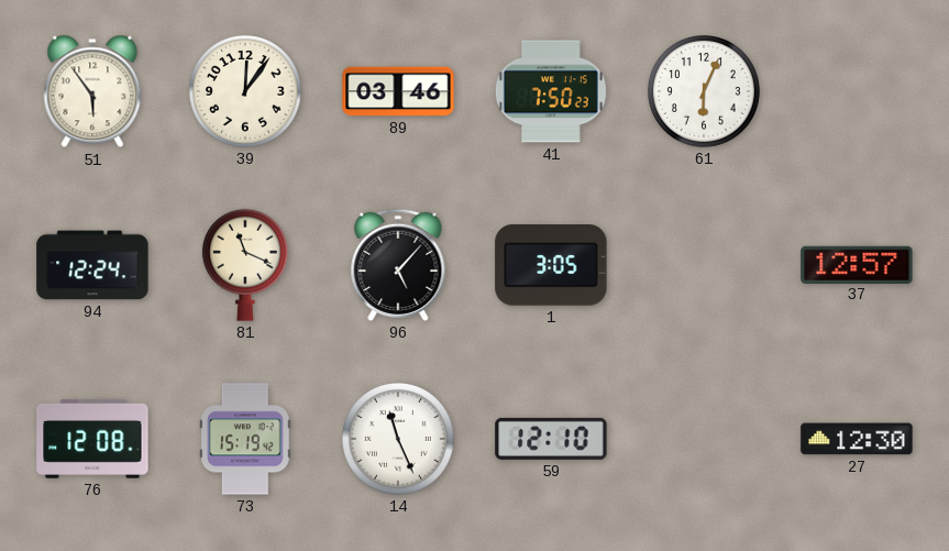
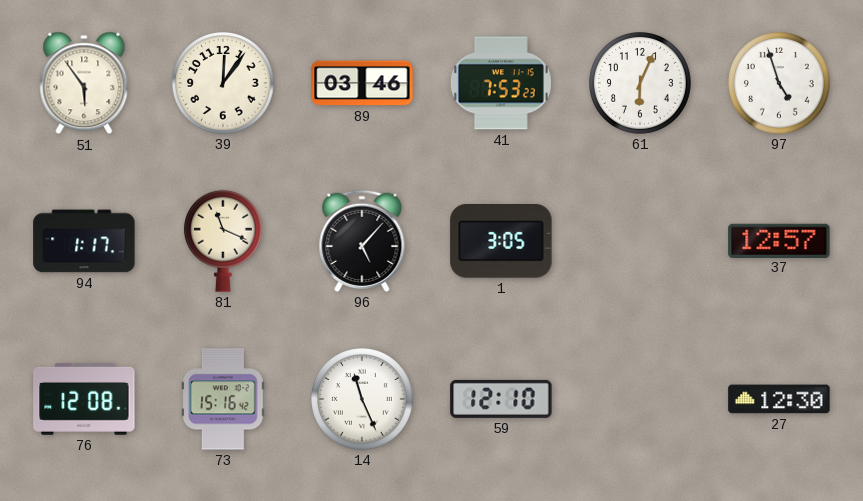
41: 7:50 -> 7:53
97: none -> 4:57
94: 12:24 -> 1:17
73: 15:19 -> 15:16
